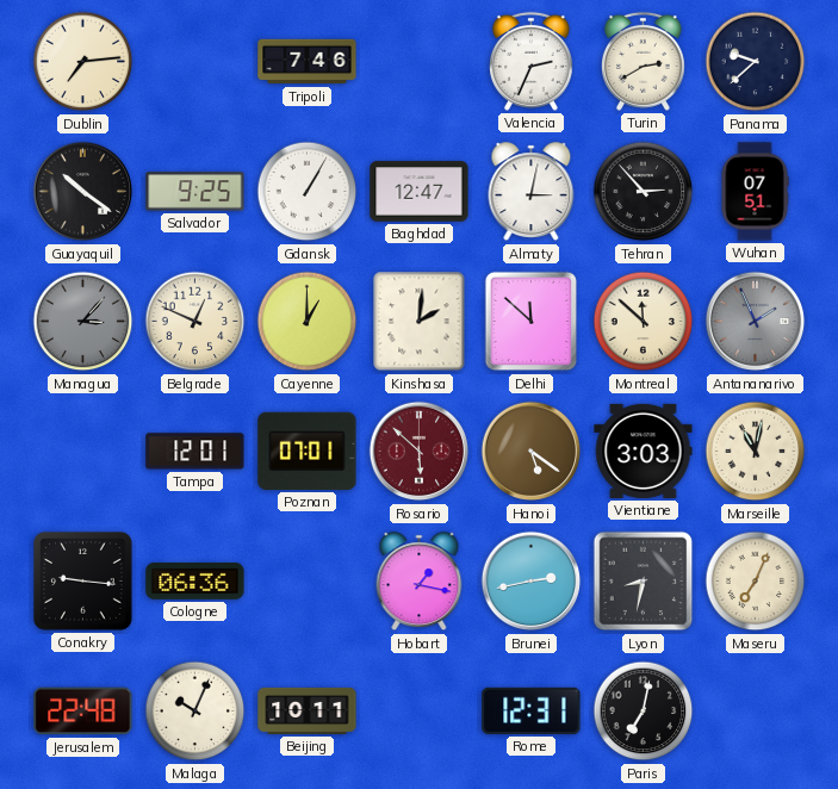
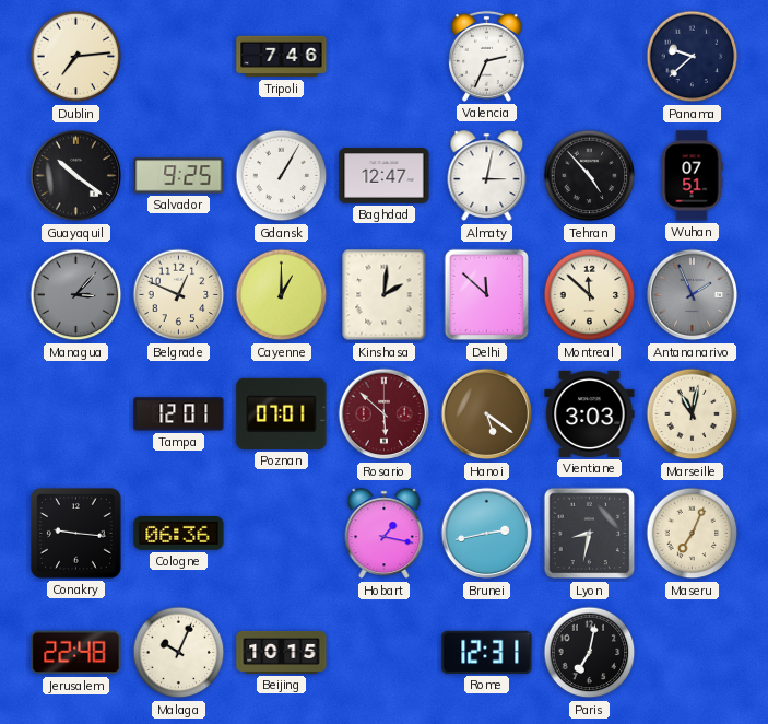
Turin: 2:40 -> none
Tehran: 2:53 -> 4:53
Beijing: 10:11 -> 10:15
